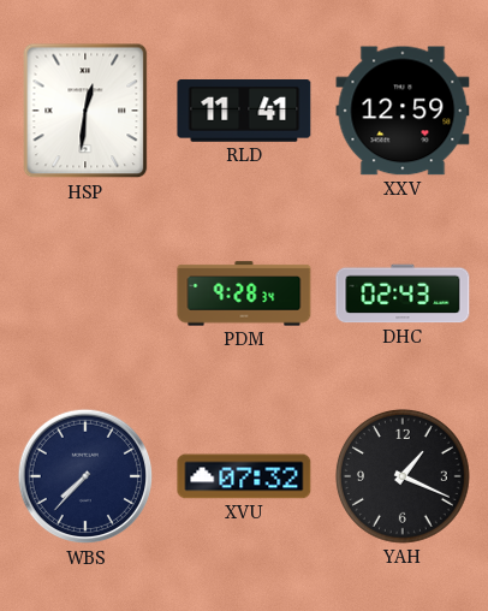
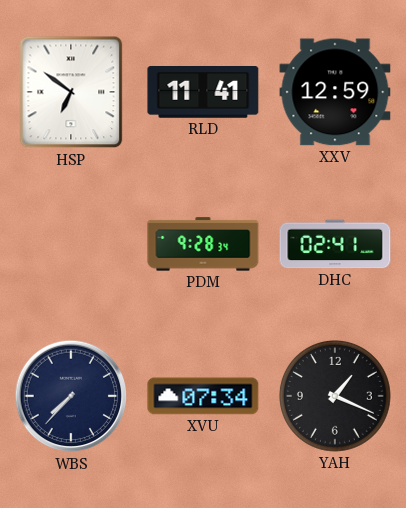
HSP: 12:31 -> 6:51
DHC: 02:43 -> 02:41
XVU: 07:32 -> 07:34
